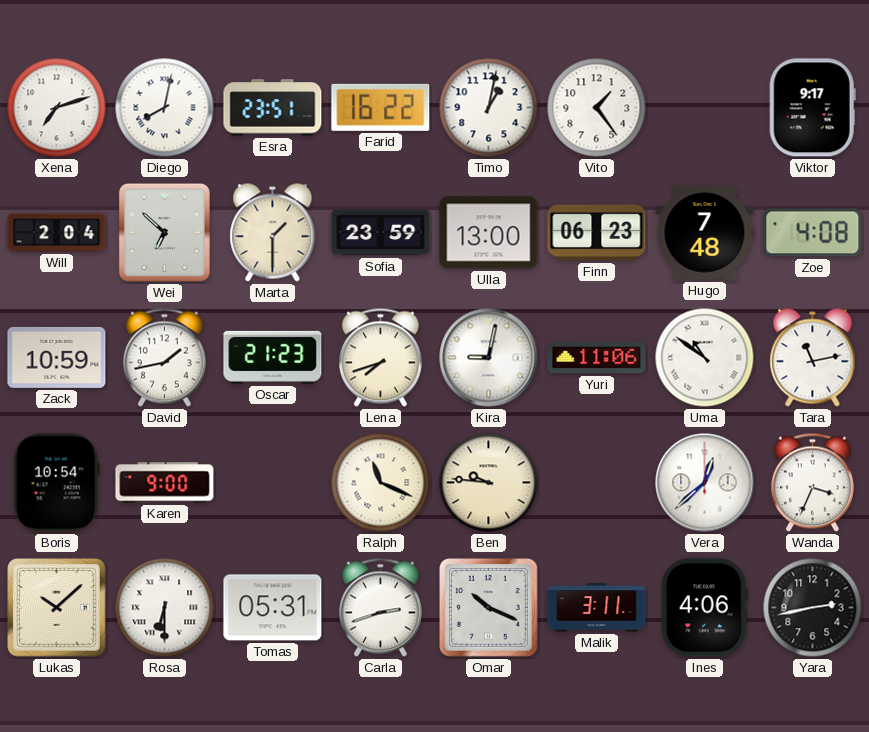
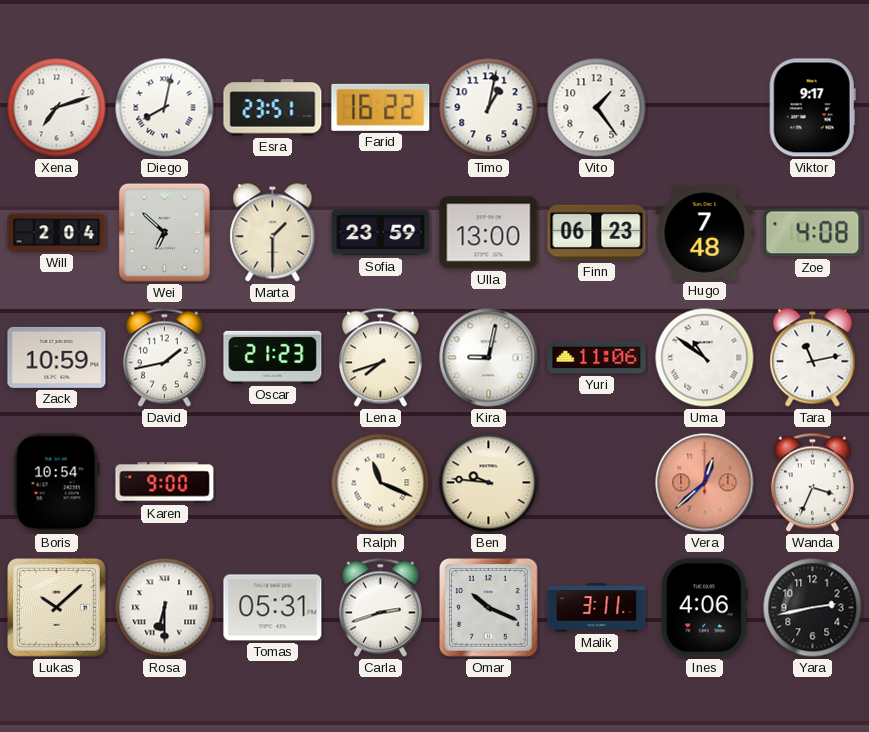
Vera dial: white -> salmon
